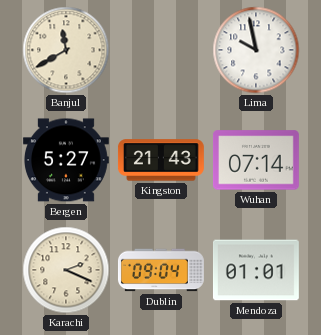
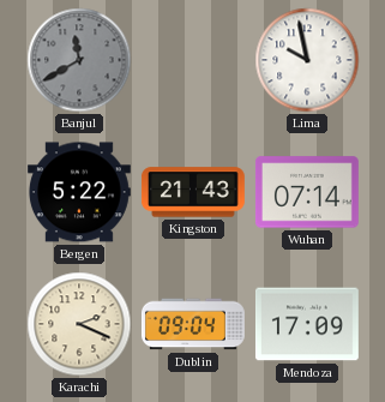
Banjul dial: cream -> grey
Bergen: 5:27 -> 5:22
Mendoza: 01:01 -> 17:09
